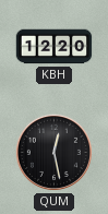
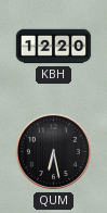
QUM: 12:28 -> 6:28
